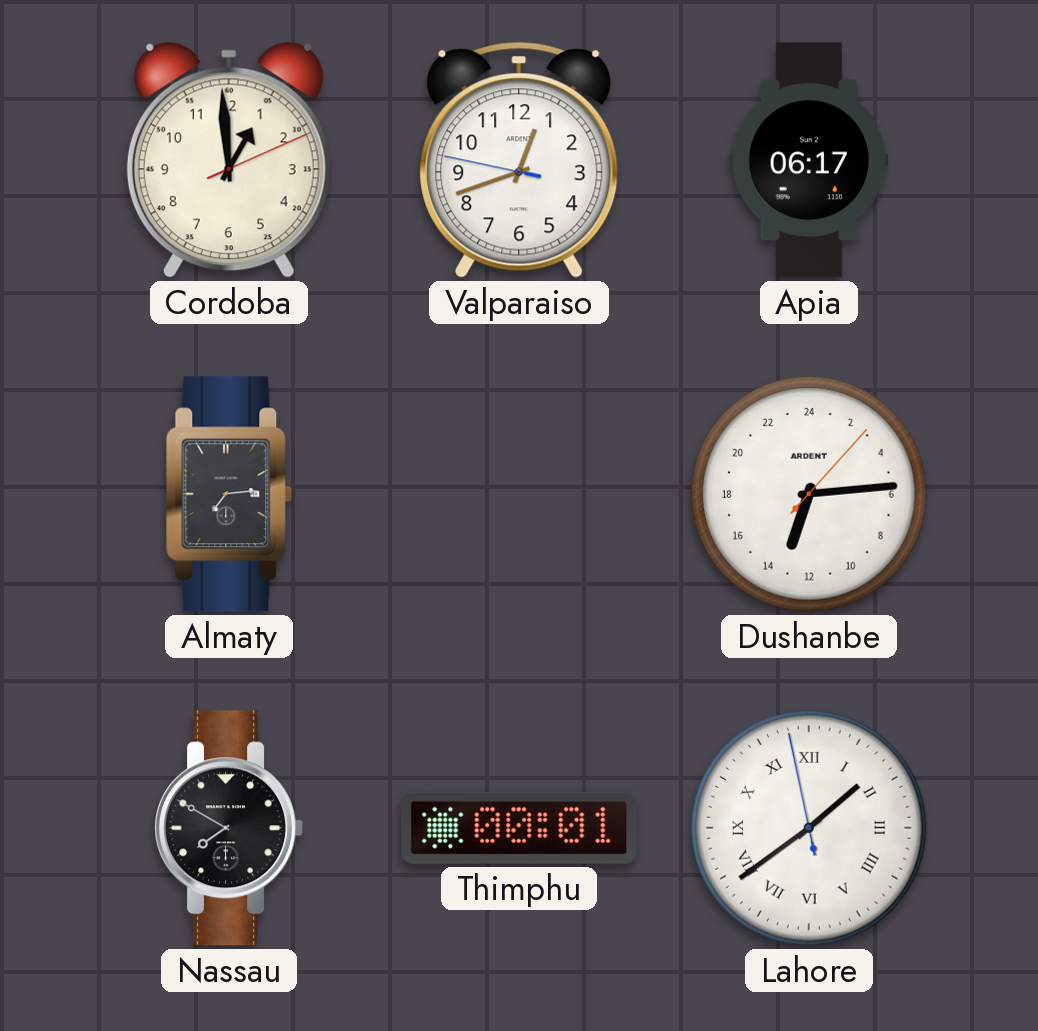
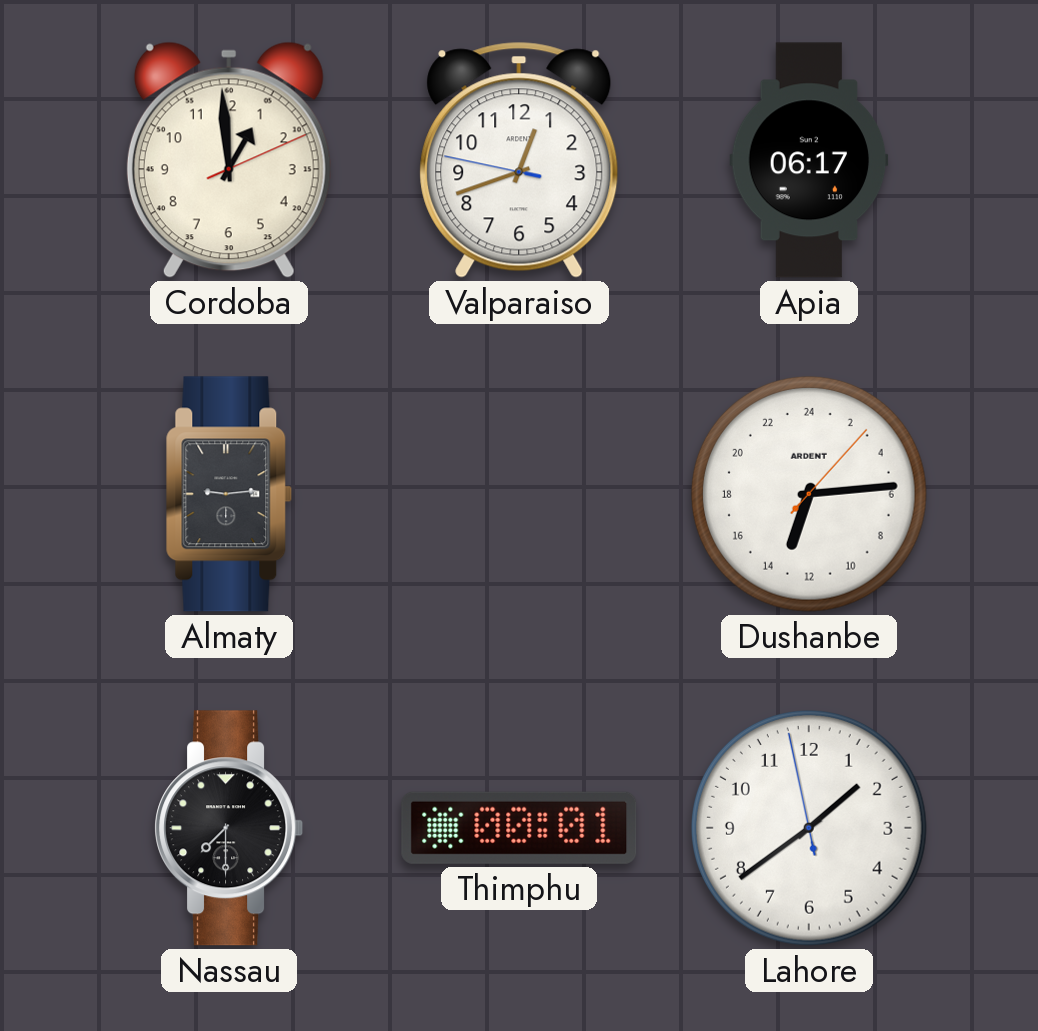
Almaty: 7:14 -> 9:14
Nassau: 7:50 -> 7:30
Lahore numerals: Roman -> Arabic
